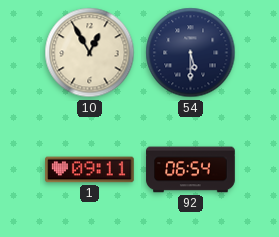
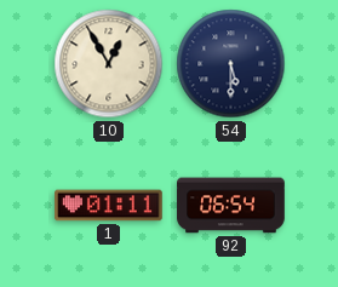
1: 09:11 -> 01:11
